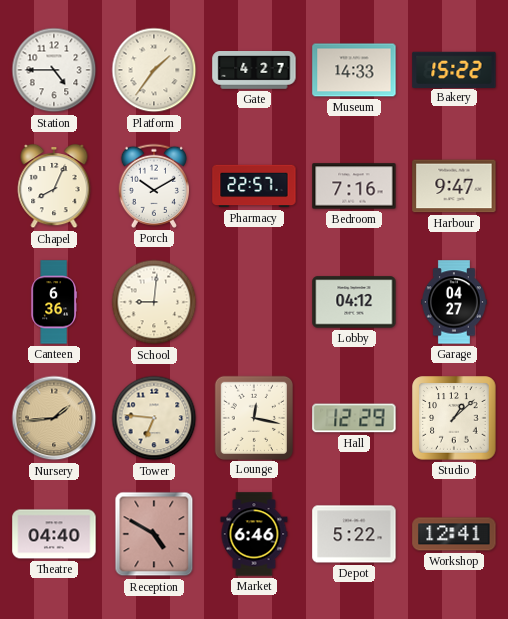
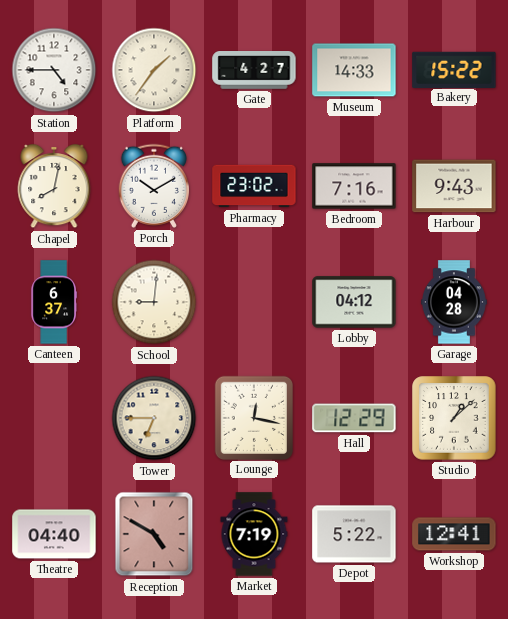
Chapel: 8:04 -> 8:02
Pharmacy: 22:57 -> 23:02
Harbour: 9:47 -> 9:43
Canteen: 6:36 -> 6:37
Garage: 04:27 -> 04:28
Nursery: 1:44 -> none
Tower: 6:46 -> 6:45
Market: 6:46 -> 7:19
